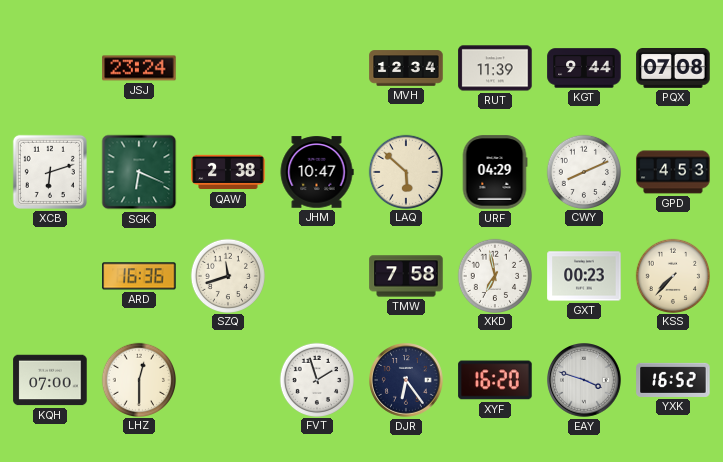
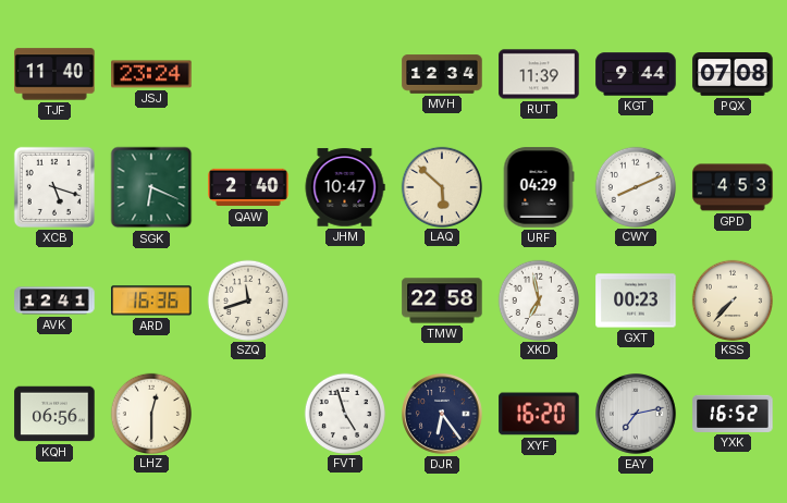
TJF: none -> 11:40
XCB: 6:12 -> 5:18
QAW: 2:38 -> 2:40
AVK: none -> 12:41
TMW: 7:58 -> 22:58
KQH: 07:00 -> 06:56
FVT: 1:57 -> 4:57
EAY: 3:48 -> 7:13
